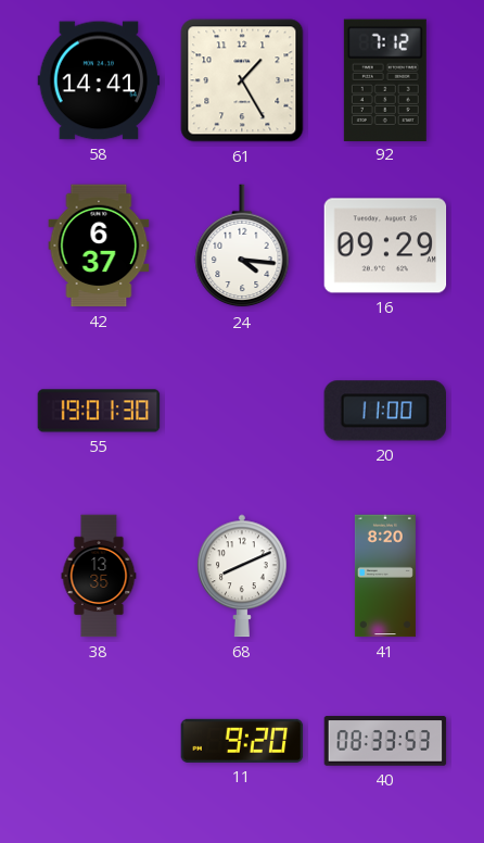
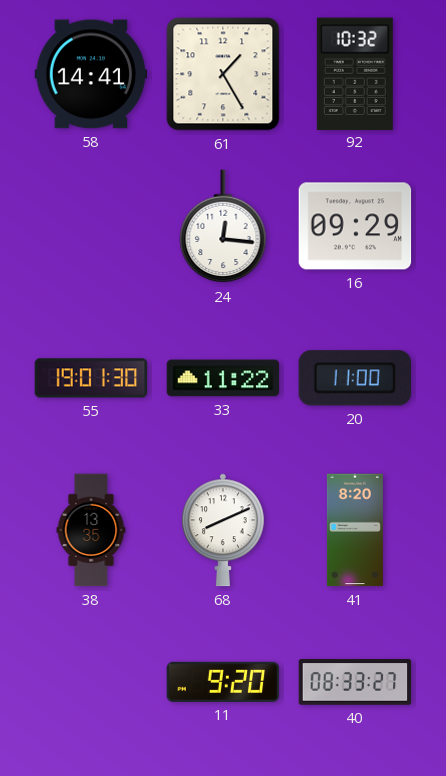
92: 7:12 -> 10:32
42: 6:37 -> none
24: 4:16 -> 12:16
33: none -> 11:22
40: 08:33:53 -> 08:33:27
